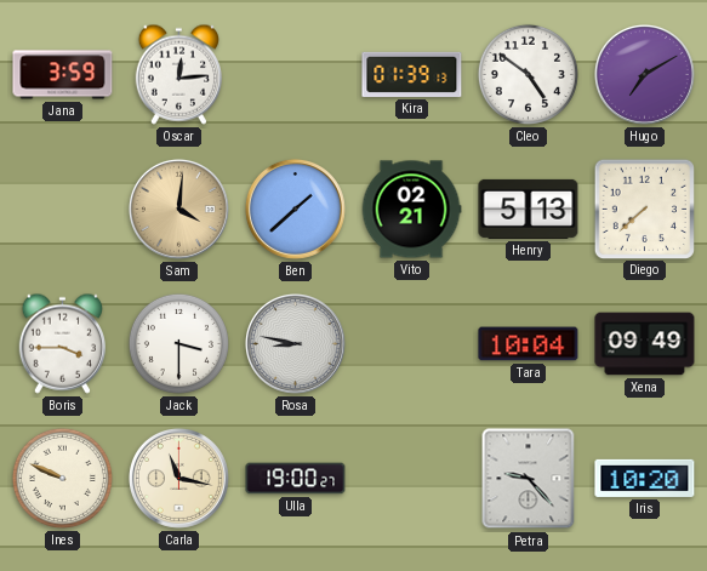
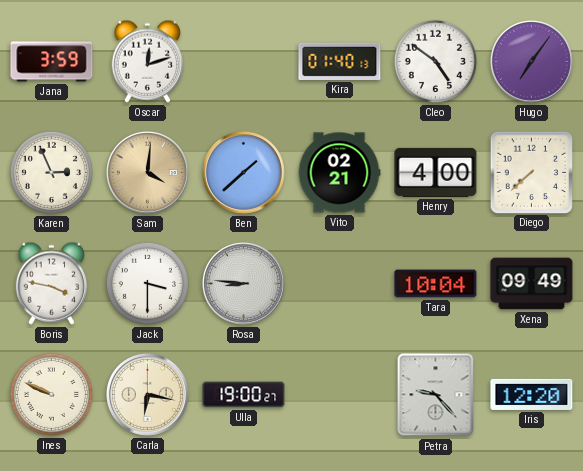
Oscar: 12:14 -> 12:12
Kira: 01:39 -> 01:40
Hugo: 7:10 -> 7:06
Karen: none -> 2:56
Henry: 5:13 -> 4:00
Boris: 3:45 -> 3:47
Rosa: 8:47 -> 8:46
Carla: 11:17 -> 6:17
Iris: 10:20 -> 12:20
